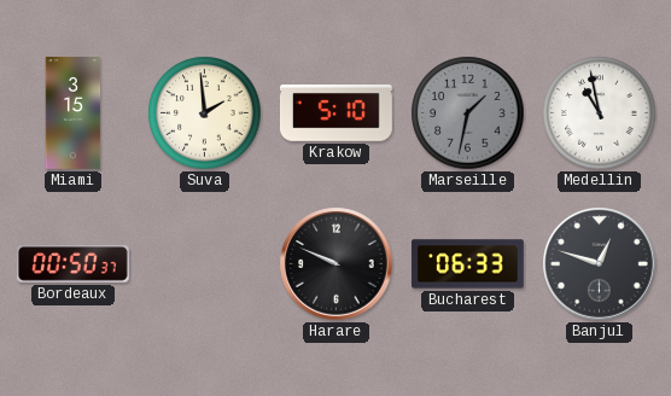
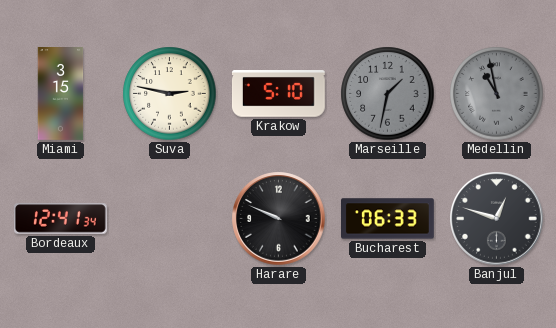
Suva: 1:59 -> 2:47
Medellin dial: white -> grey
Bordeaux: 00:50 -> 12:41
